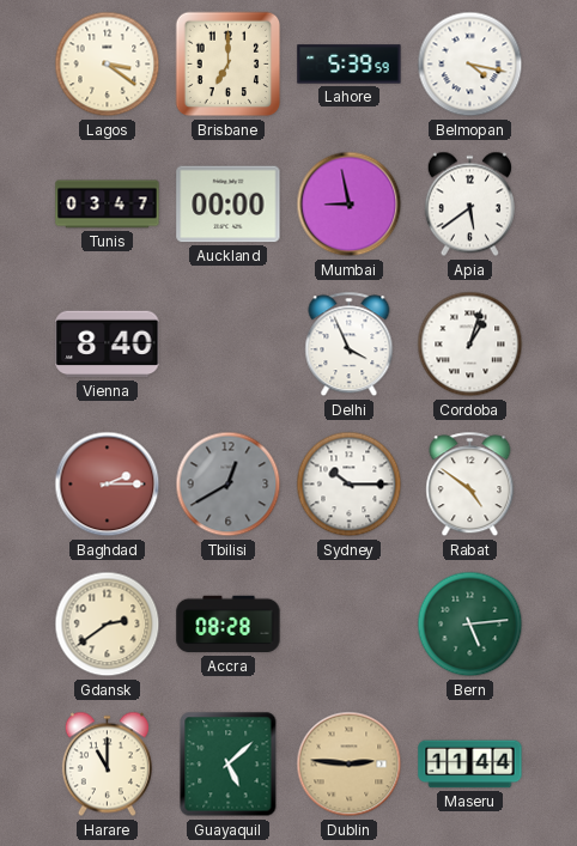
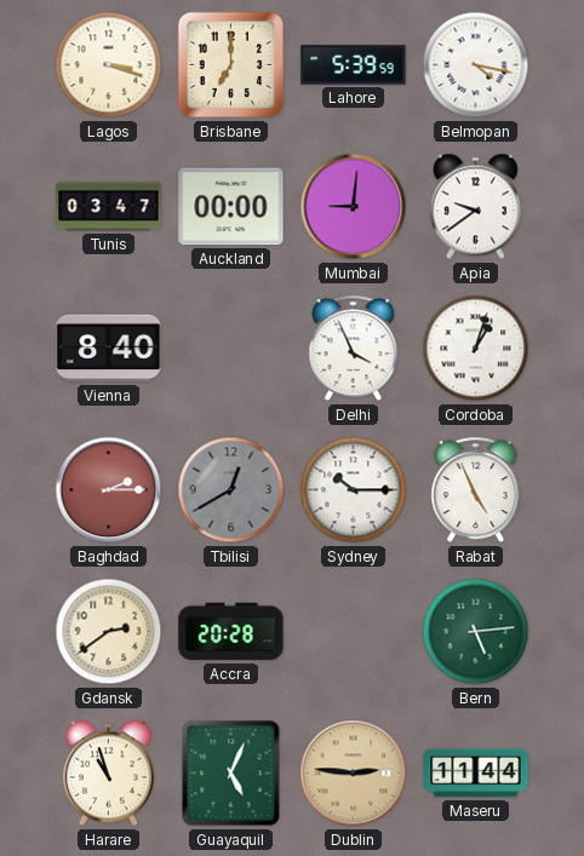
Lagos: 3:21 -> 3:18
Mumbai: 8:58 -> 9:01
Apia: 5:39 -> 9:39
Rabat: 4:51 -> 4:56
Accra: 08:28 -> 20:28
Harare: 11:00 -> 10:57
Guayaquil: 5:08 -> 5:04
